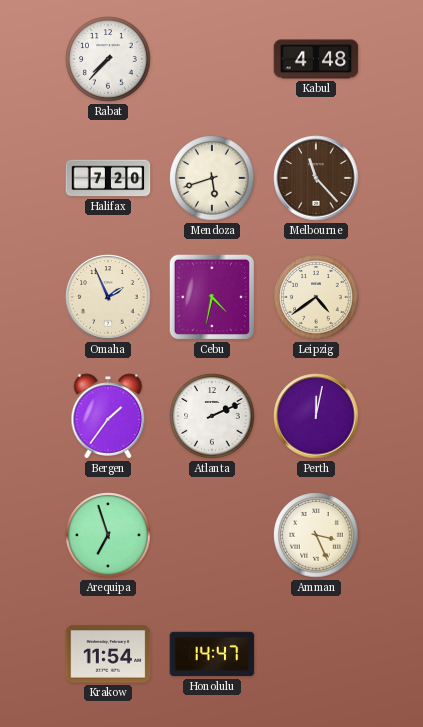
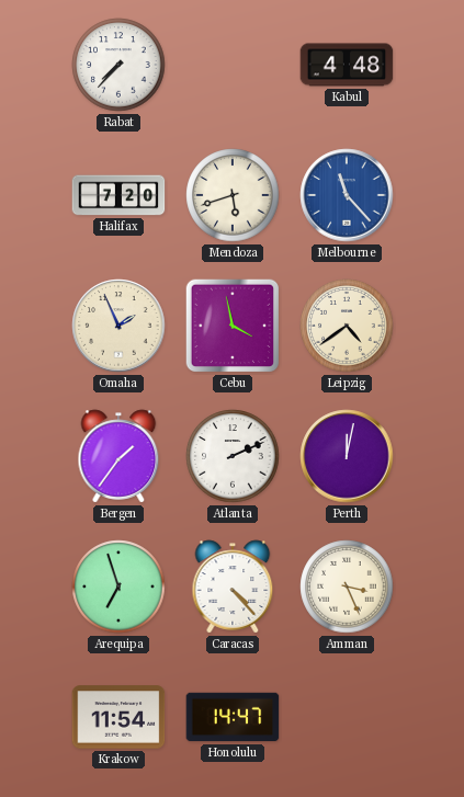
Melbourne dial: brown -> blue
Cebu: 4:32 -> 3:58
Caracas: none -> 4:23
